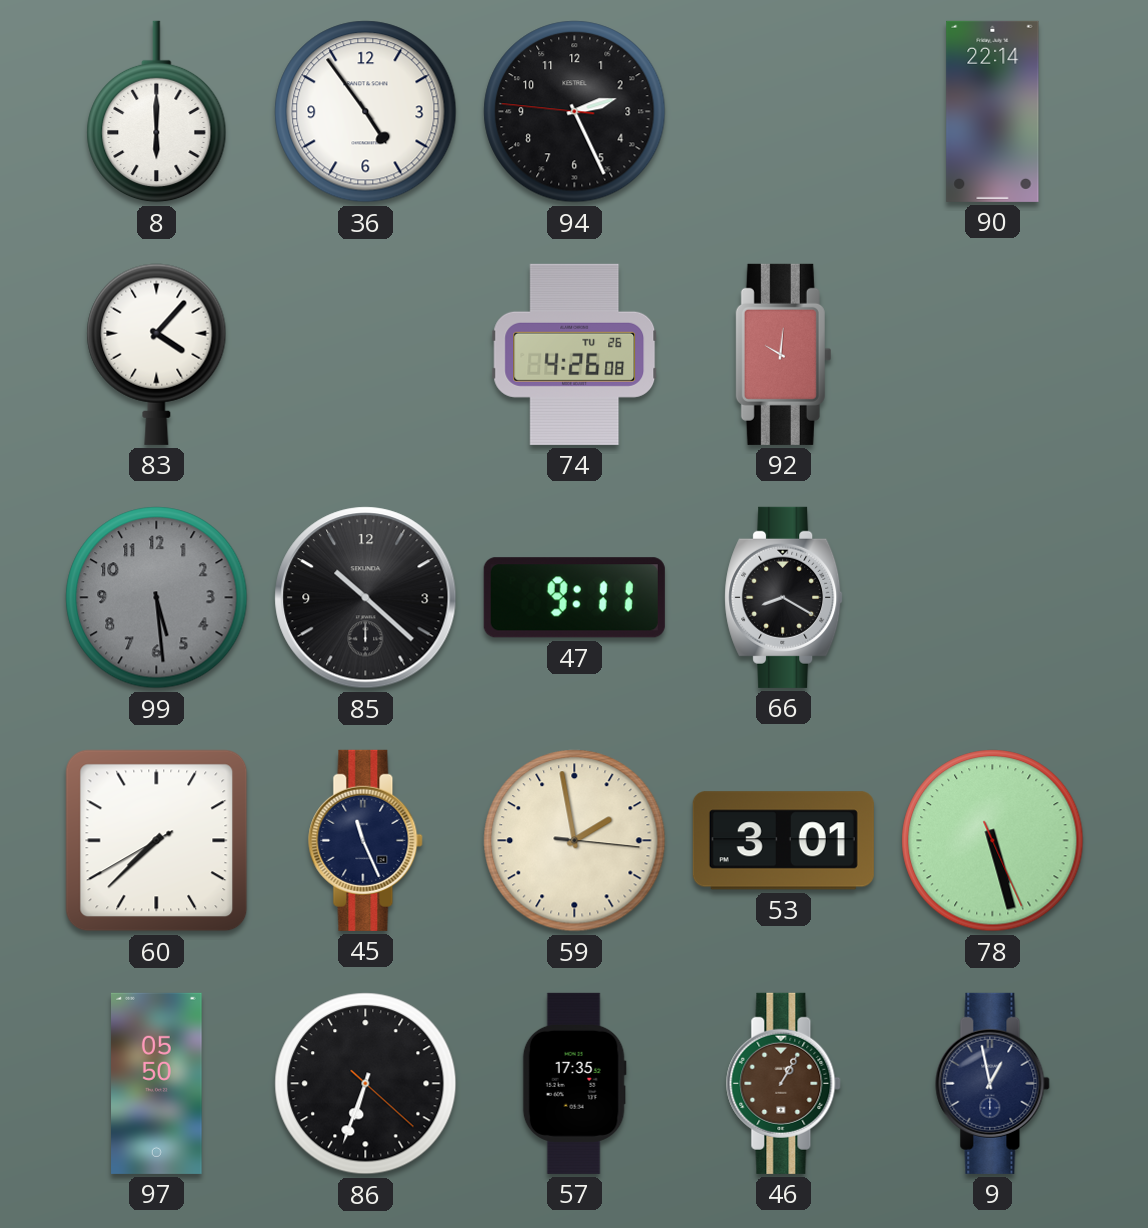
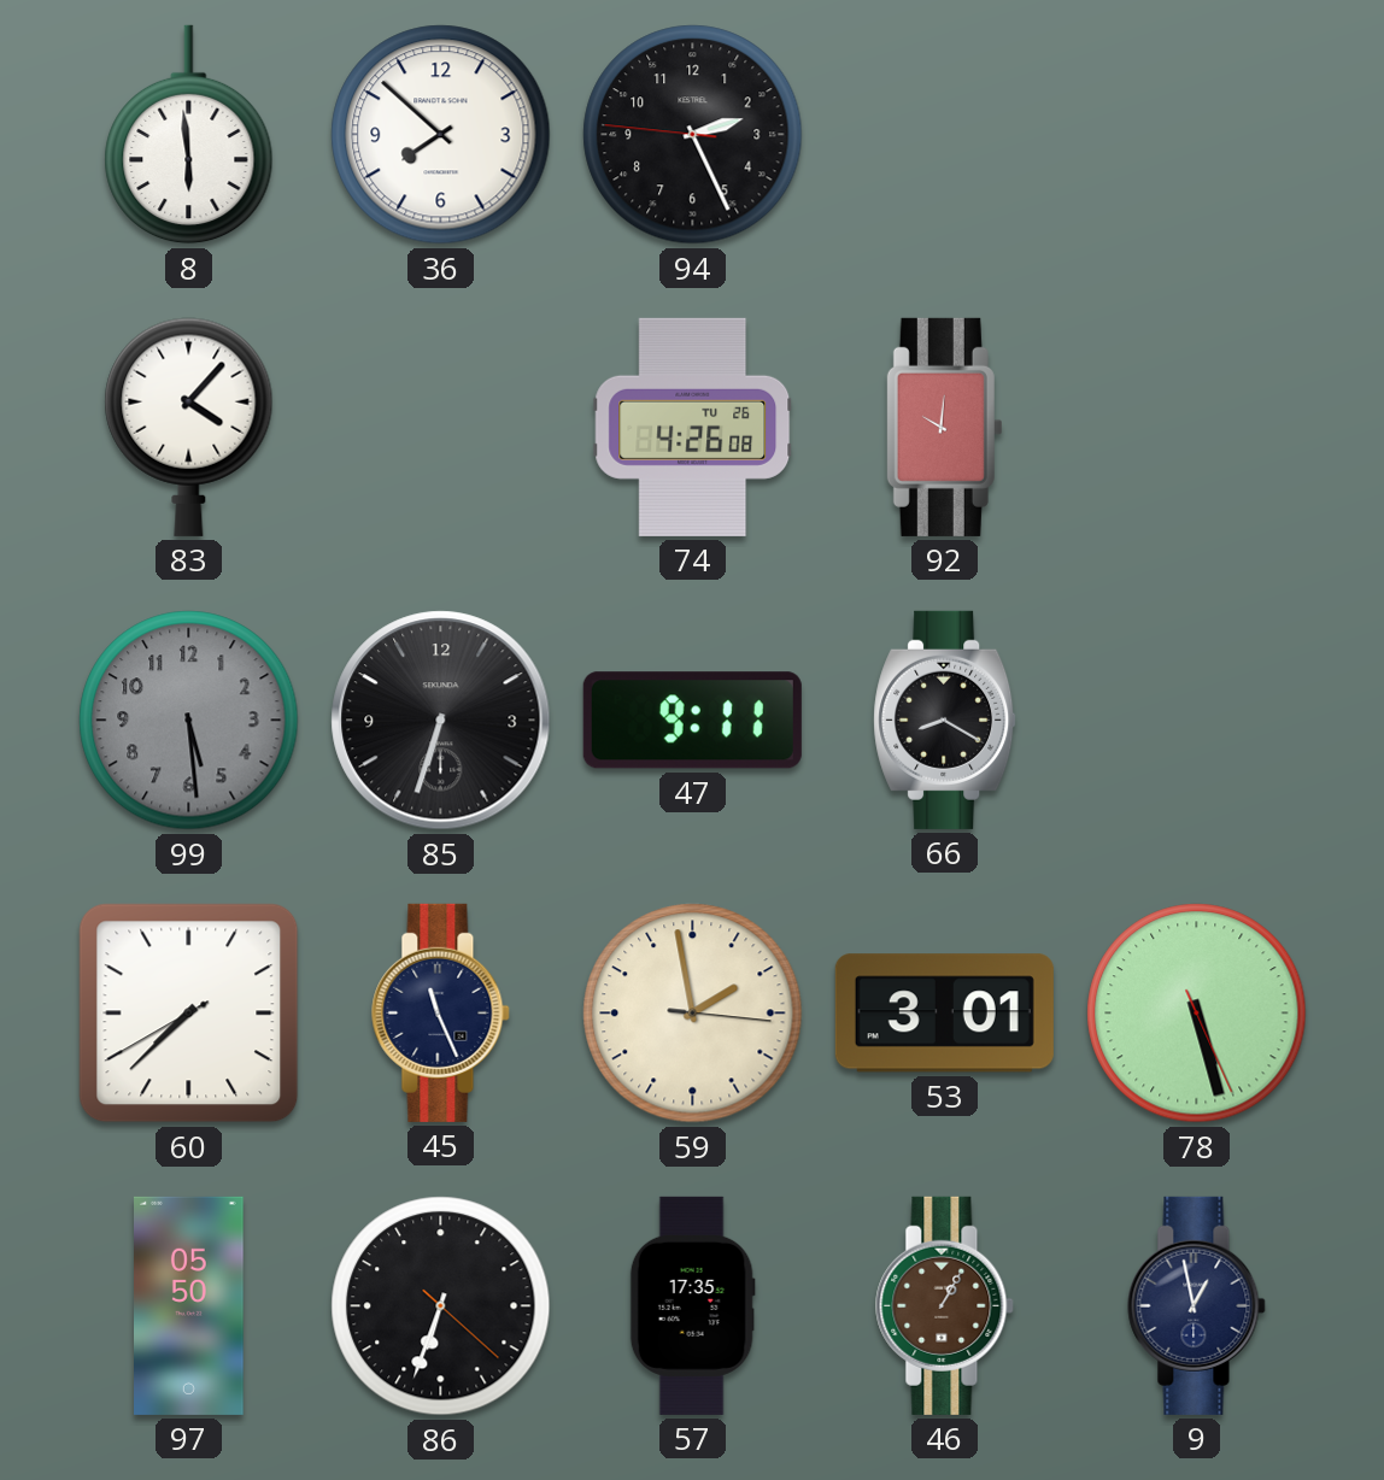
8: 6:00 -> 5:59
36: 4:54 -> 7:52
90: 22:14 -> none
85: 10:22 -> 6:33
